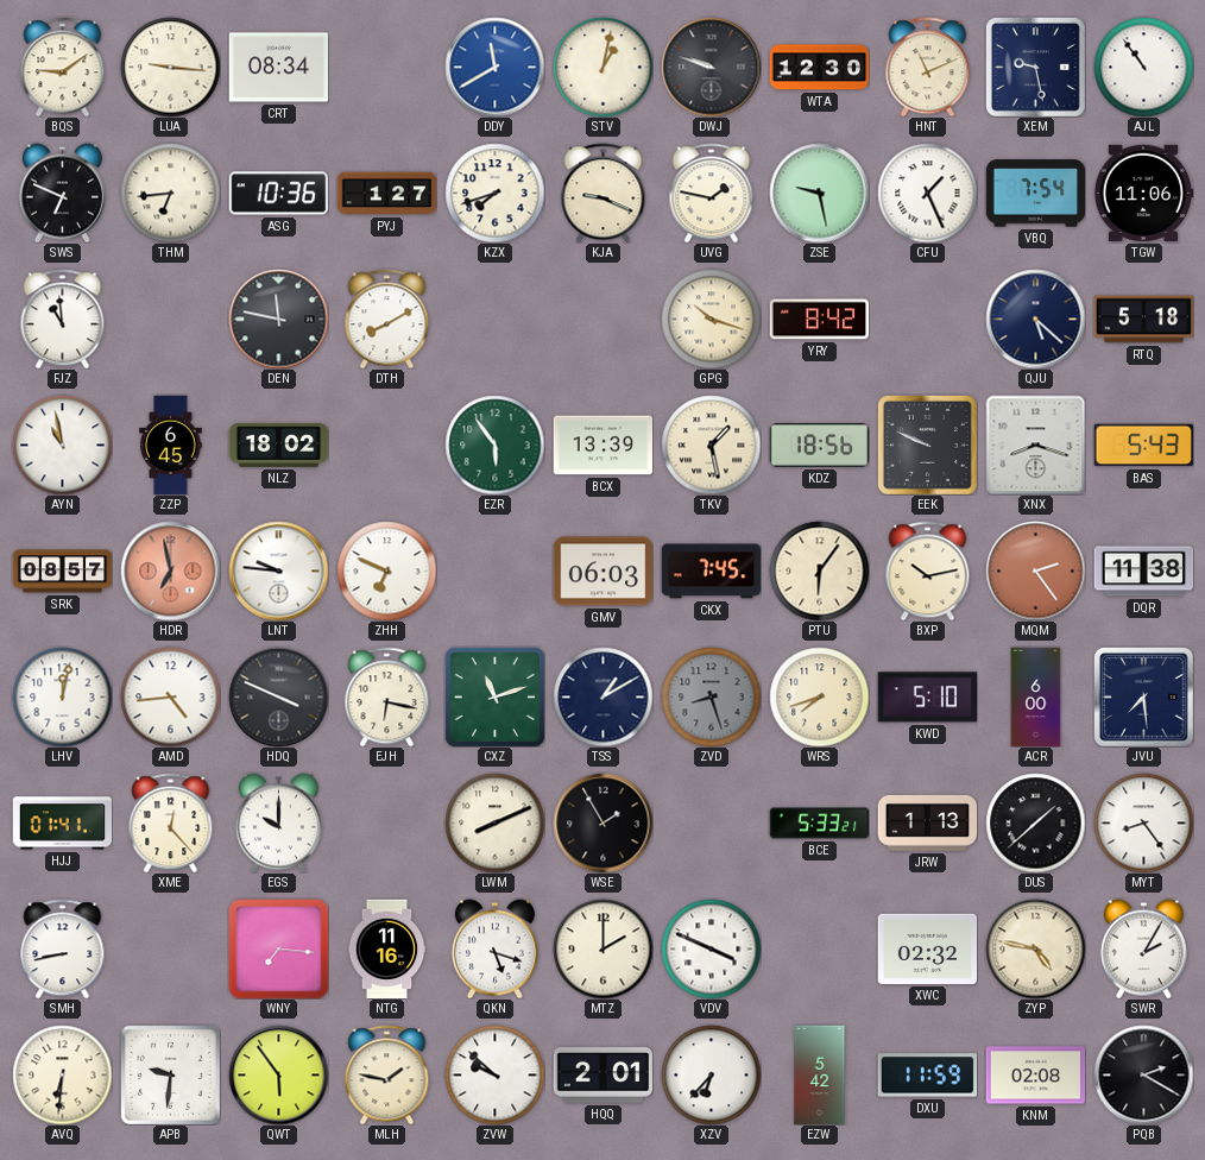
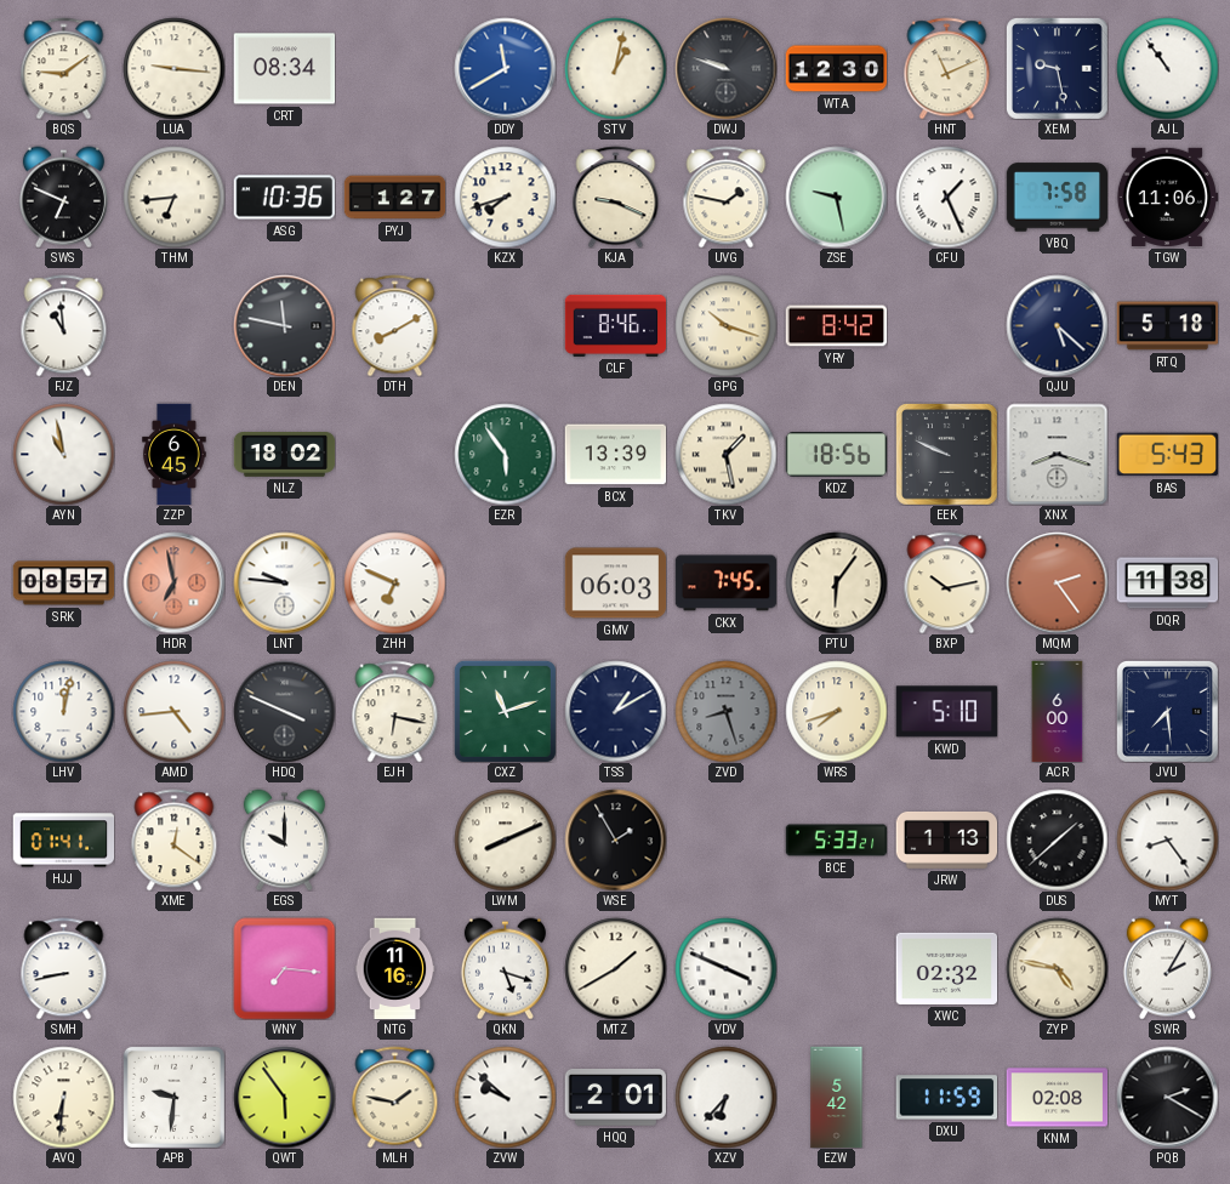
VBQ: 7:54 -> 7:58
CLF: none -> 8:46
XME: 12:23 -> 12:21
MTZ: 2:00 -> 1:40
